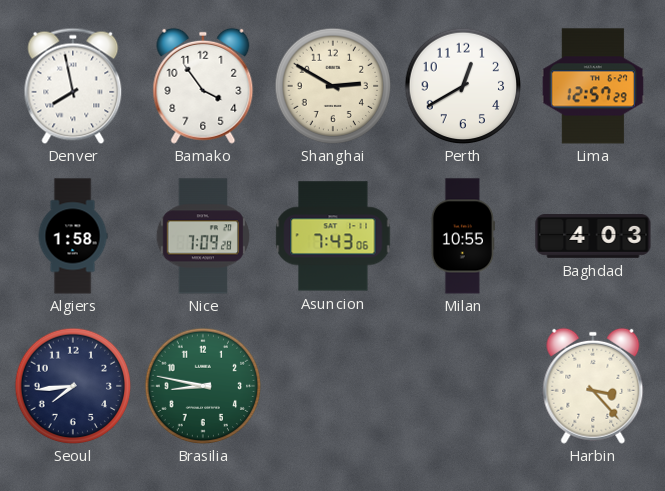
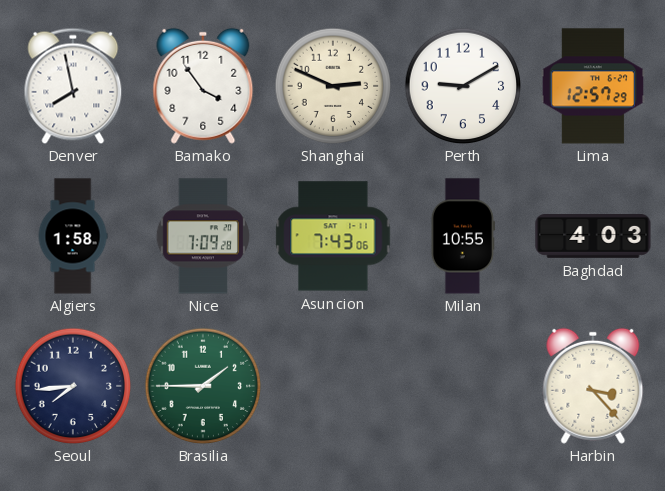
Shanghai: 2:50 -> 2:49
Perth: 12:40 -> 9:10
Brasilia: 8:47 -> 1:45
